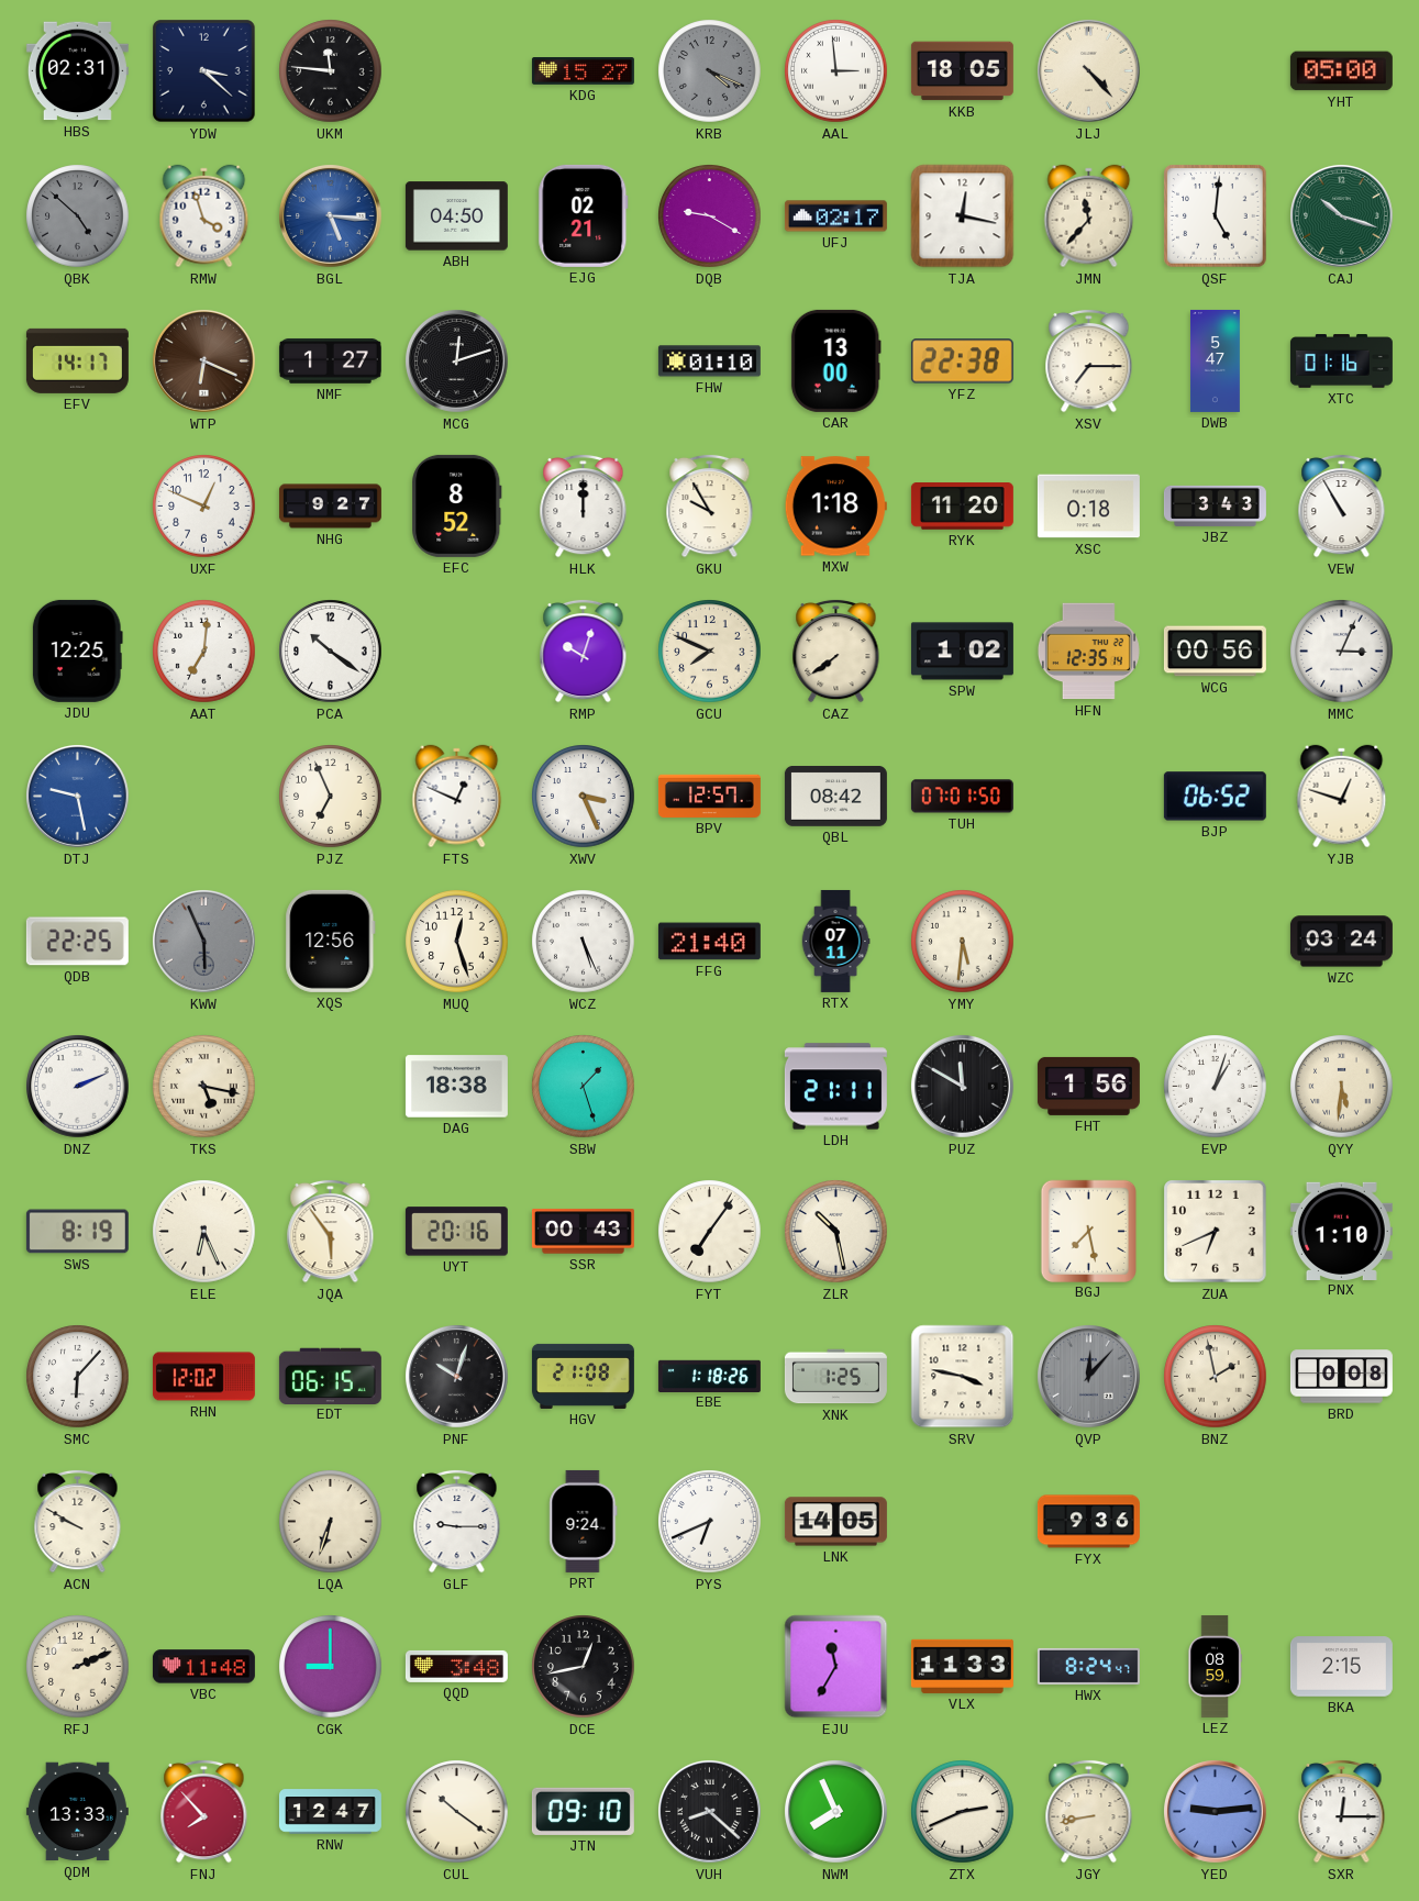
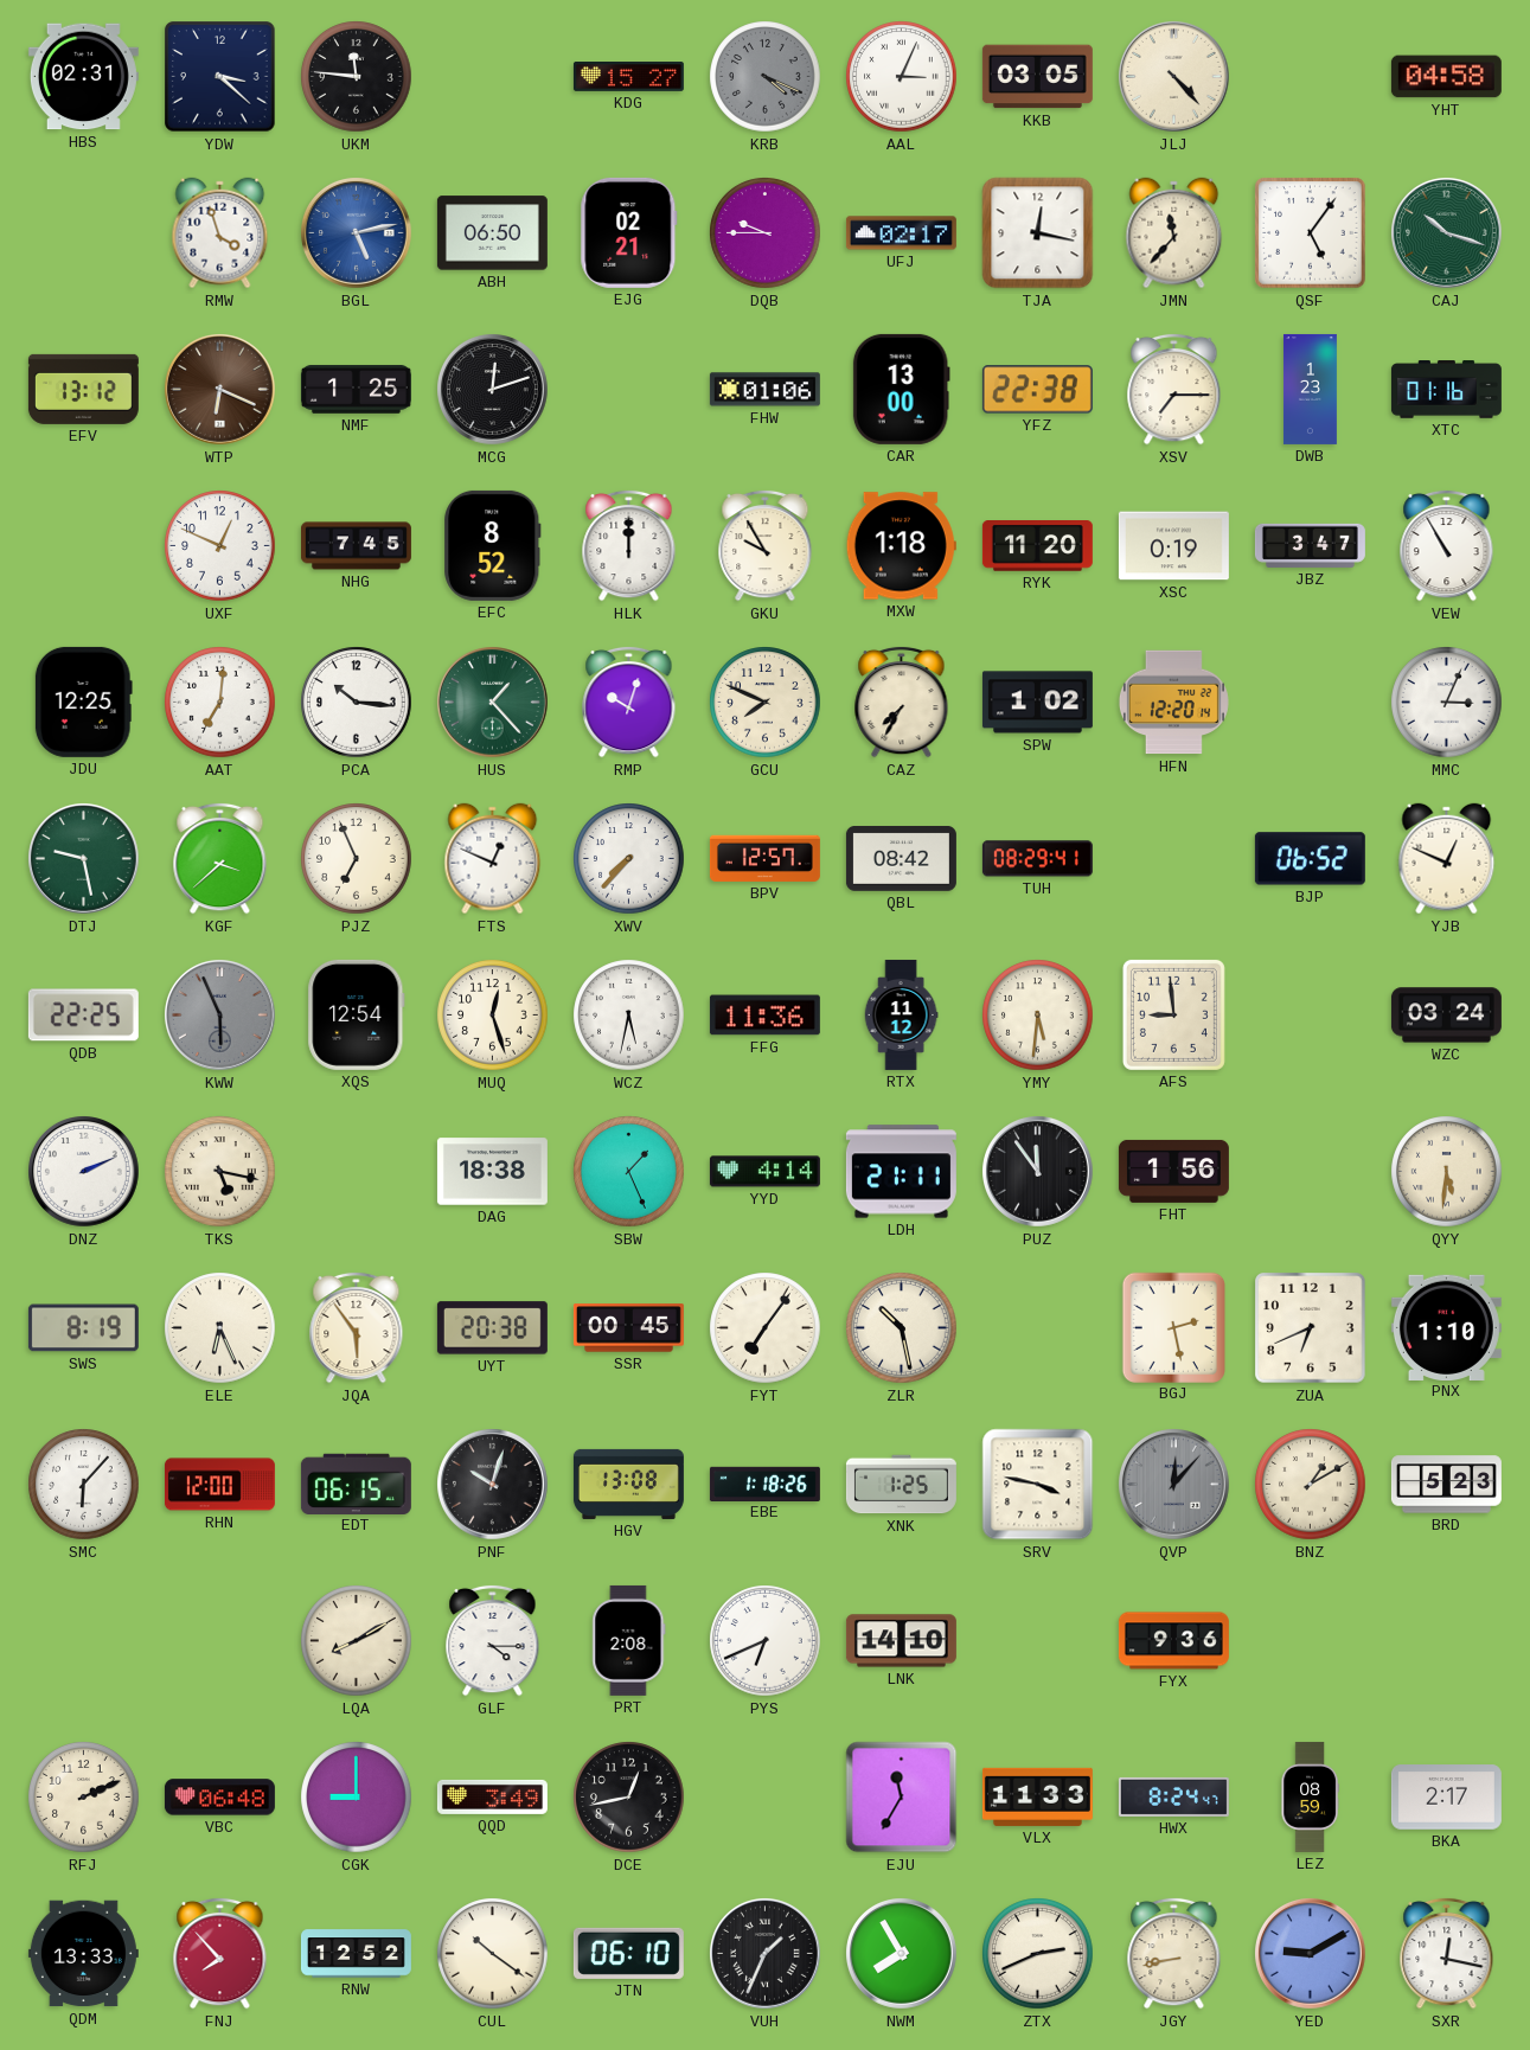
AAL: 2:59 -> 3:04
KKB: 18:05 -> 03:05
YHT: 05:00 -> 04:58
QBK: 4:52 -> none
BGL: 5:16 -> 5:13
ABH: 04:50 -> 06:50
DQB: 9:20 -> 9:45
QSF: 5:01 -> 5:06
EFV: 14:17 -> 13:12
NMF: 1:27 -> 1:25
FHW: 01:10 -> 01:06
DWB: 5:47 -> 1:23
NHG: 9:27 -> 7:45
XSC: 0:18 -> 0:19
JBZ: 3:43 -> 3:47
PCA: 10:21 -> 10:16
HUS: none -> 1:23
CAZ: 7:39 -> 7:35
HFN: 12:35 -> 12:20
WCG: 00:56 -> none
DTJ dial: blue -> green
KGF: none -> 3:38
XWV: 3:26 -> 7:37
TUH: 07:01 -> 08:29
YJB: 12:48 -> 12:49
XQS: 12:56 -> 12:54
WCZ: 5:26 -> 5:32
FFG: 21:40 -> 11:36
RTX: 07:11 -> 11:12
AFS: none -> 8:59
SBW: 1:27 -> 1:26
YYD: none -> 4:14
PUZ: 11:50 -> 11:54
EVP: 1:03 -> none
UYT: 20:16 -> 20:38
SSR: 00:43 -> 00:45
BGJ: 7:28 -> 2:28
RHN: 12:02 -> 12:00
HGV: 21:08 -> 13:08
BNZ: 1:58 -> 1:10
BRD: 0:08 -> 5:23
ACN: 9:50 -> none
LQA: 6:33 -> 8:10
GLF: 9:15 -> 4:15
PRT: 9:24 -> 2:08
LNK: 14:05 -> 14:10
VBC: 11:48 -> 06:48
QQD: 3:48 -> 3:49
BKA: 2:15 -> 2:17
RNW: 12:47 -> 12:52
JTN: 09:10 -> 06:10
VUH: 8:22 -> 1:34
NWM: 7:56 -> 7:55
YED: 9:14 -> 9:10
SXR: 12:15 -> 12:17
